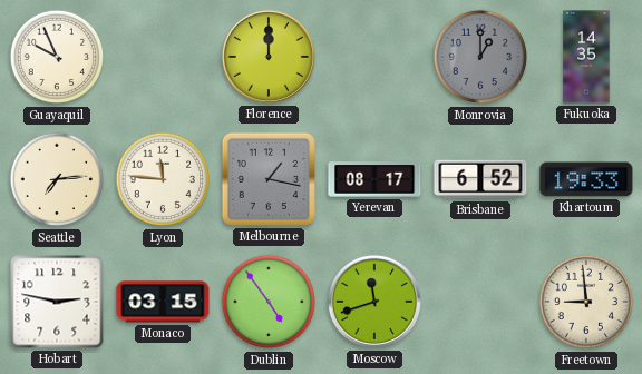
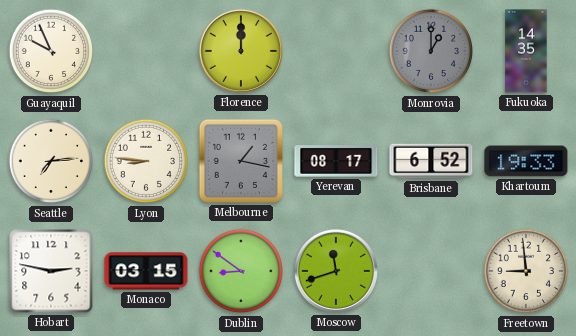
Lyon: 11:46 -> 8:46
Dublin: 4:54 -> 8:51
